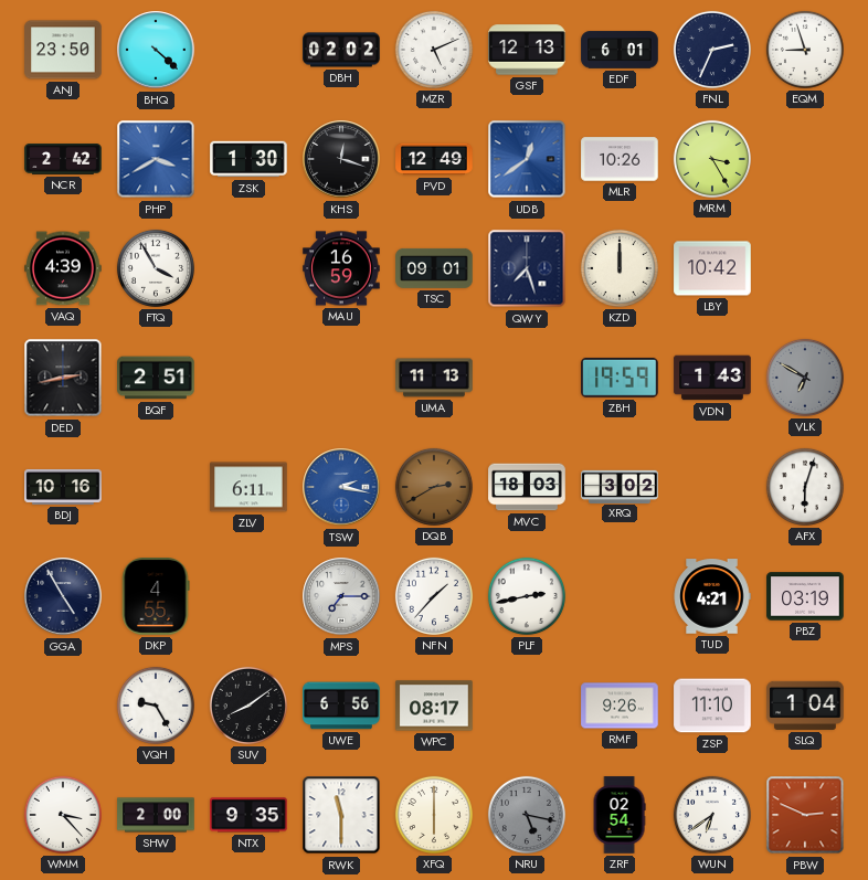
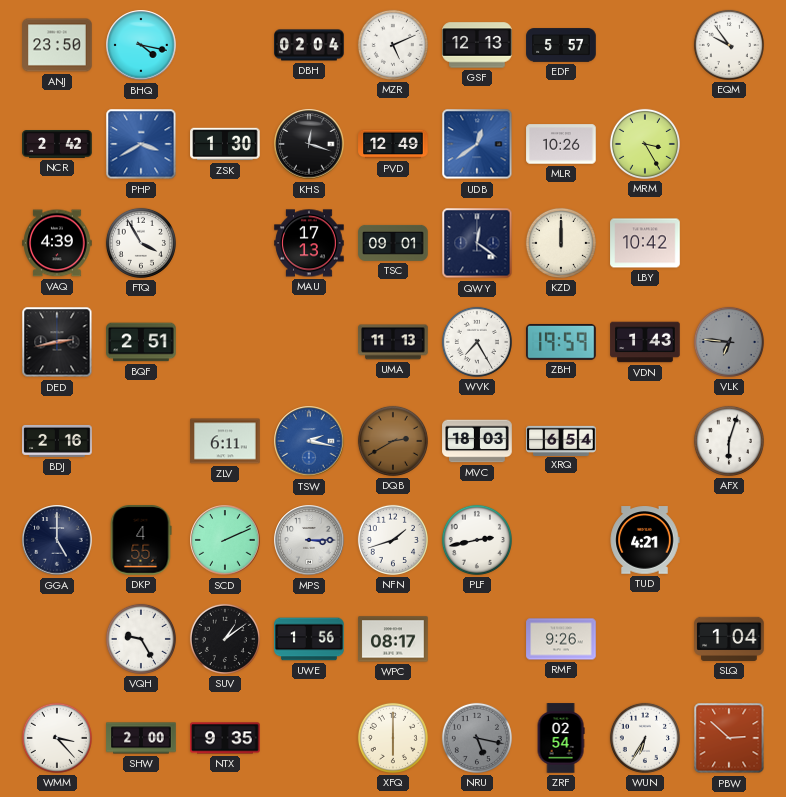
BHQ: 4:22 -> 4:17
DBH: 02:02 -> 02:04
EDF: 6:01 -> 5:57
FNL: 2:34 -> none
EQM: 8:57 -> 9:54
MAU: 16:59 -> 17:13
QWY: 7:27 -> 12:21
WVK: none -> 7:25
VLK: 6:50 -> 6:46
BDJ: 10:16 -> 2:16
XRQ: 3:02 -> 6:54
GGA: 4:55 -> 5:00
SCD: none -> 2:11
MPS: 7:15 -> 3:15
NFN: 1:37 -> 1:42
PBZ: 03:19 -> none
SUV: 8:09 -> 1:09
UWE: 6:56 -> 1:56
ZSP: 11:10 -> none
RWK: 11:30 -> none
WUN: 6:39 -> 6:35
PBW: 2:49 -> 2:52
